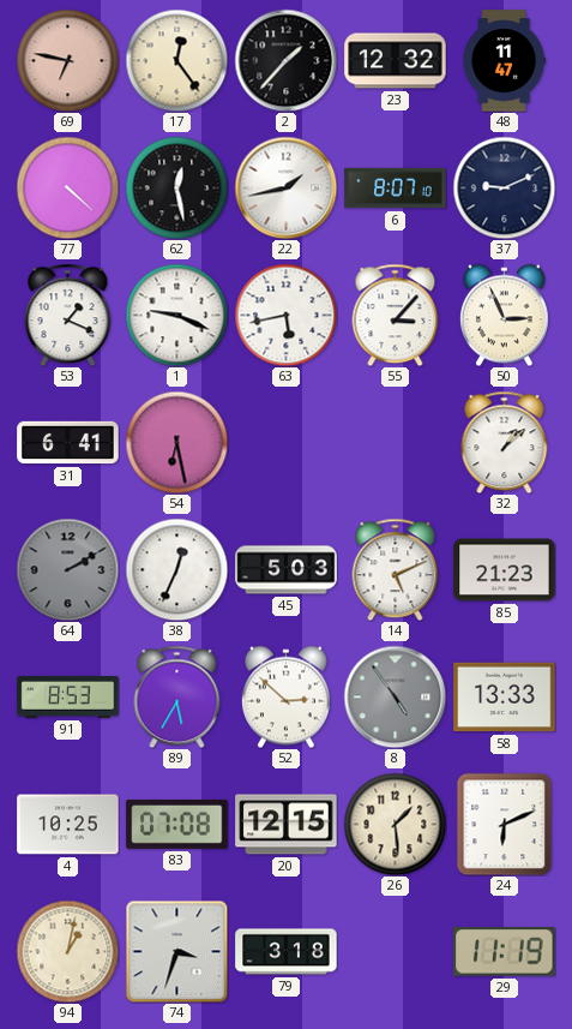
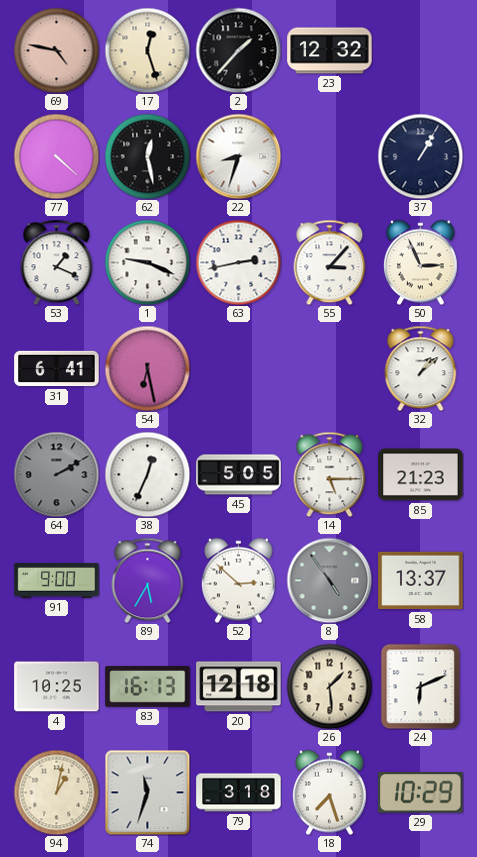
69: 6:47 -> 4:47
17: 12:24 -> 12:27
48: 11:47 -> none
22: 1:43 -> 8:33
6: 8:07 -> none
37: 9:11 -> 1:05
63: 5:43 -> 2:43
45: 5:03 -> 5:05
14: 5:11 -> 5:15
91: 8:53 -> 9:00
58: 13:33 -> 13:37
83: 07:08 -> 16:13
20: 12:15 -> 12:18
74: 3:33 -> 11:33
18: none -> 7:27
29: 11:19 -> 10:29
